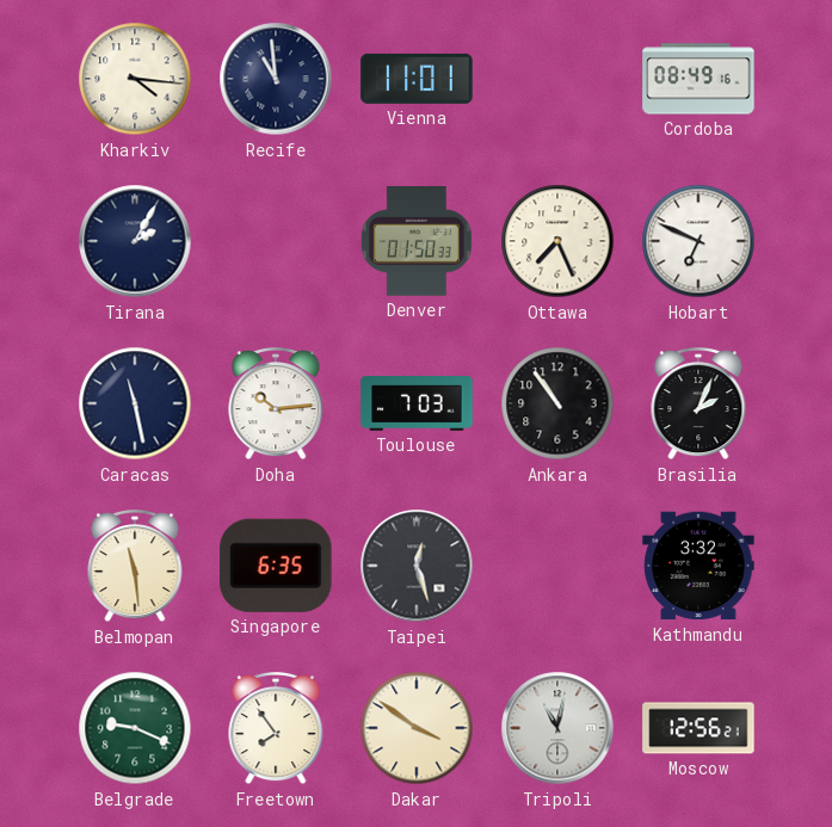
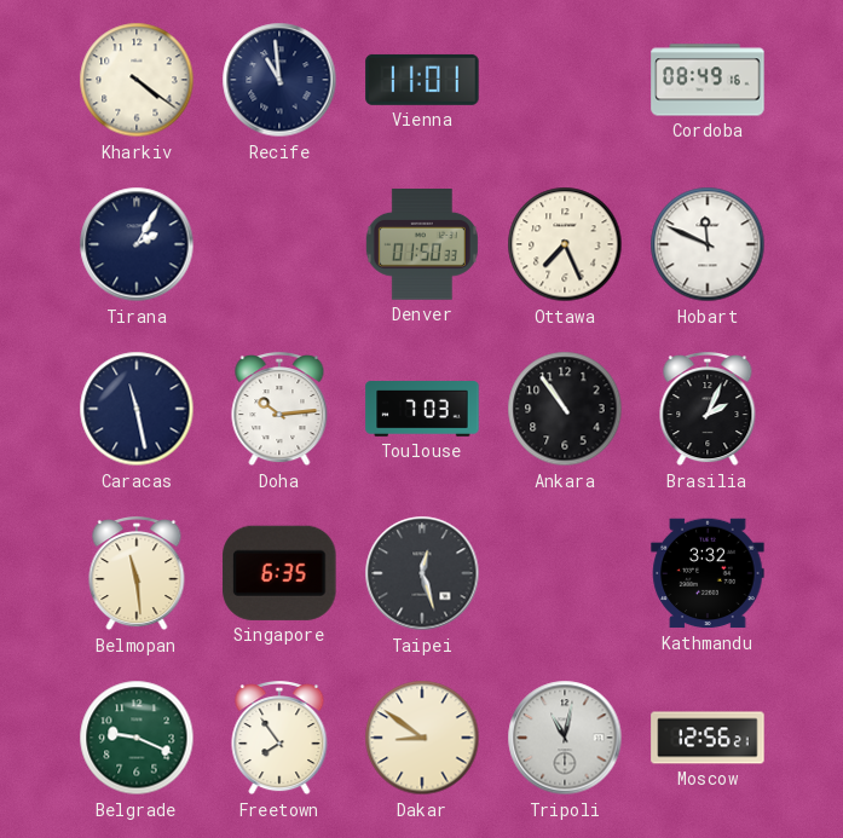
Kharkiv: 4:16 -> 4:21
Hobart: 6:49 -> 11:49
Dakar: 3:51 -> 8:51
